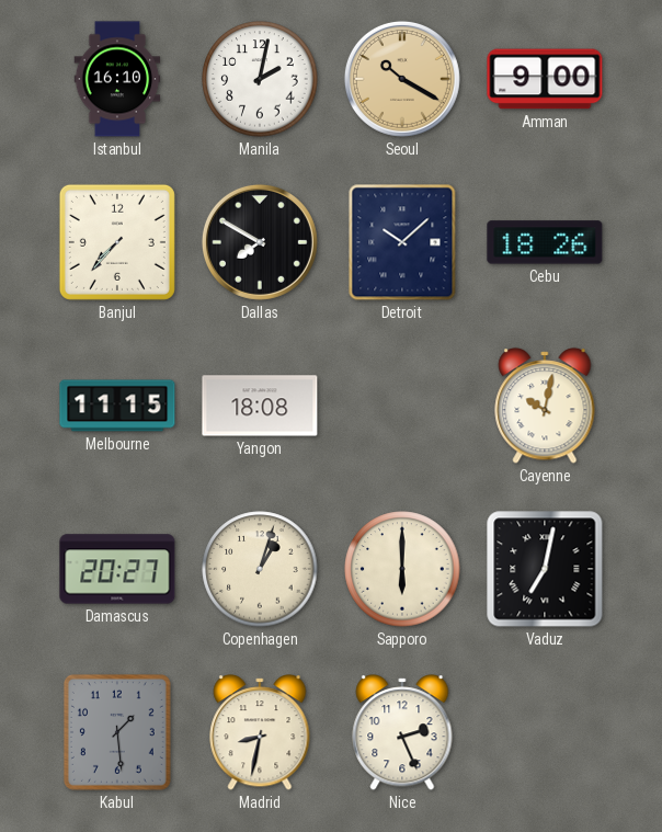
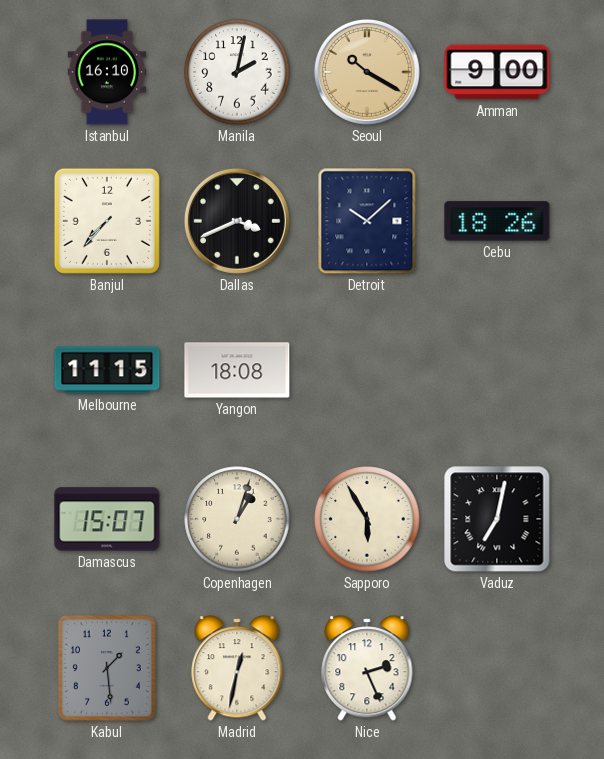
Dallas: 7:50 -> 3:41
Cayenne: 10:02 -> none
Damascus: 20:27 -> 15:07
Sapporo: 6:00 -> 5:55
Madrid: 8:32 -> 12:32
